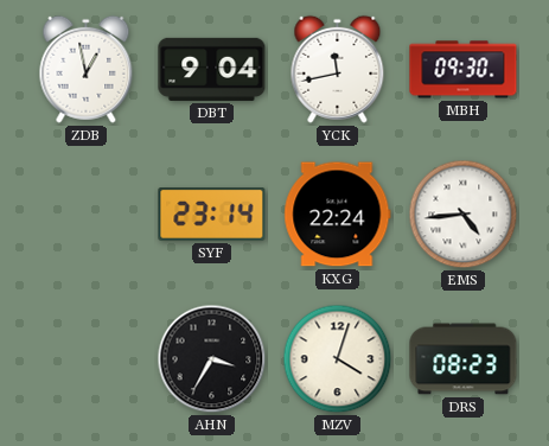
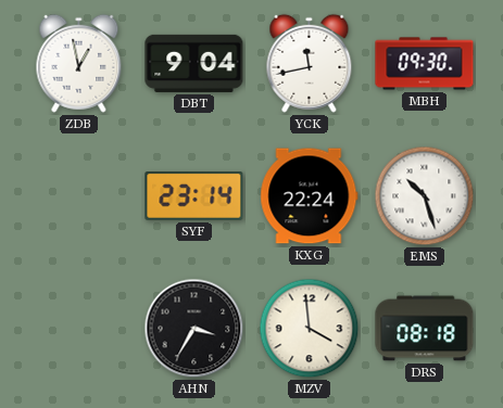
EMS: 4:44 -> 10:27
MZV: 4:03 -> 3:59
DRS: 08:23 -> 08:18
